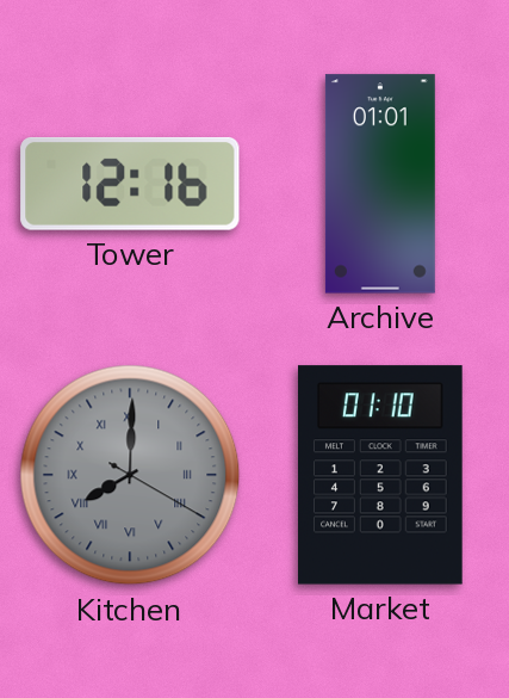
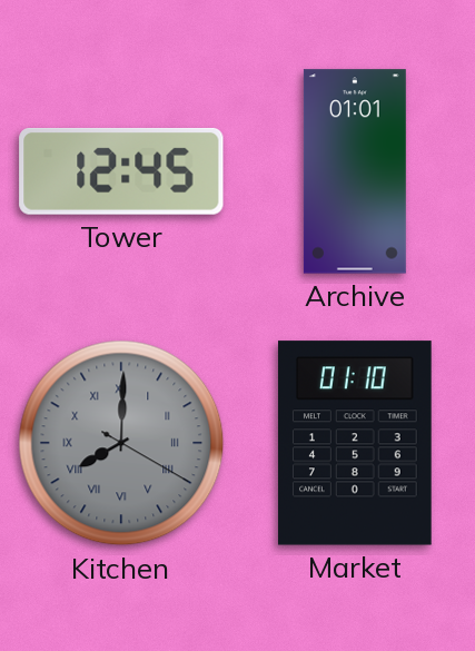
Tower: 12:16 -> 12:45
